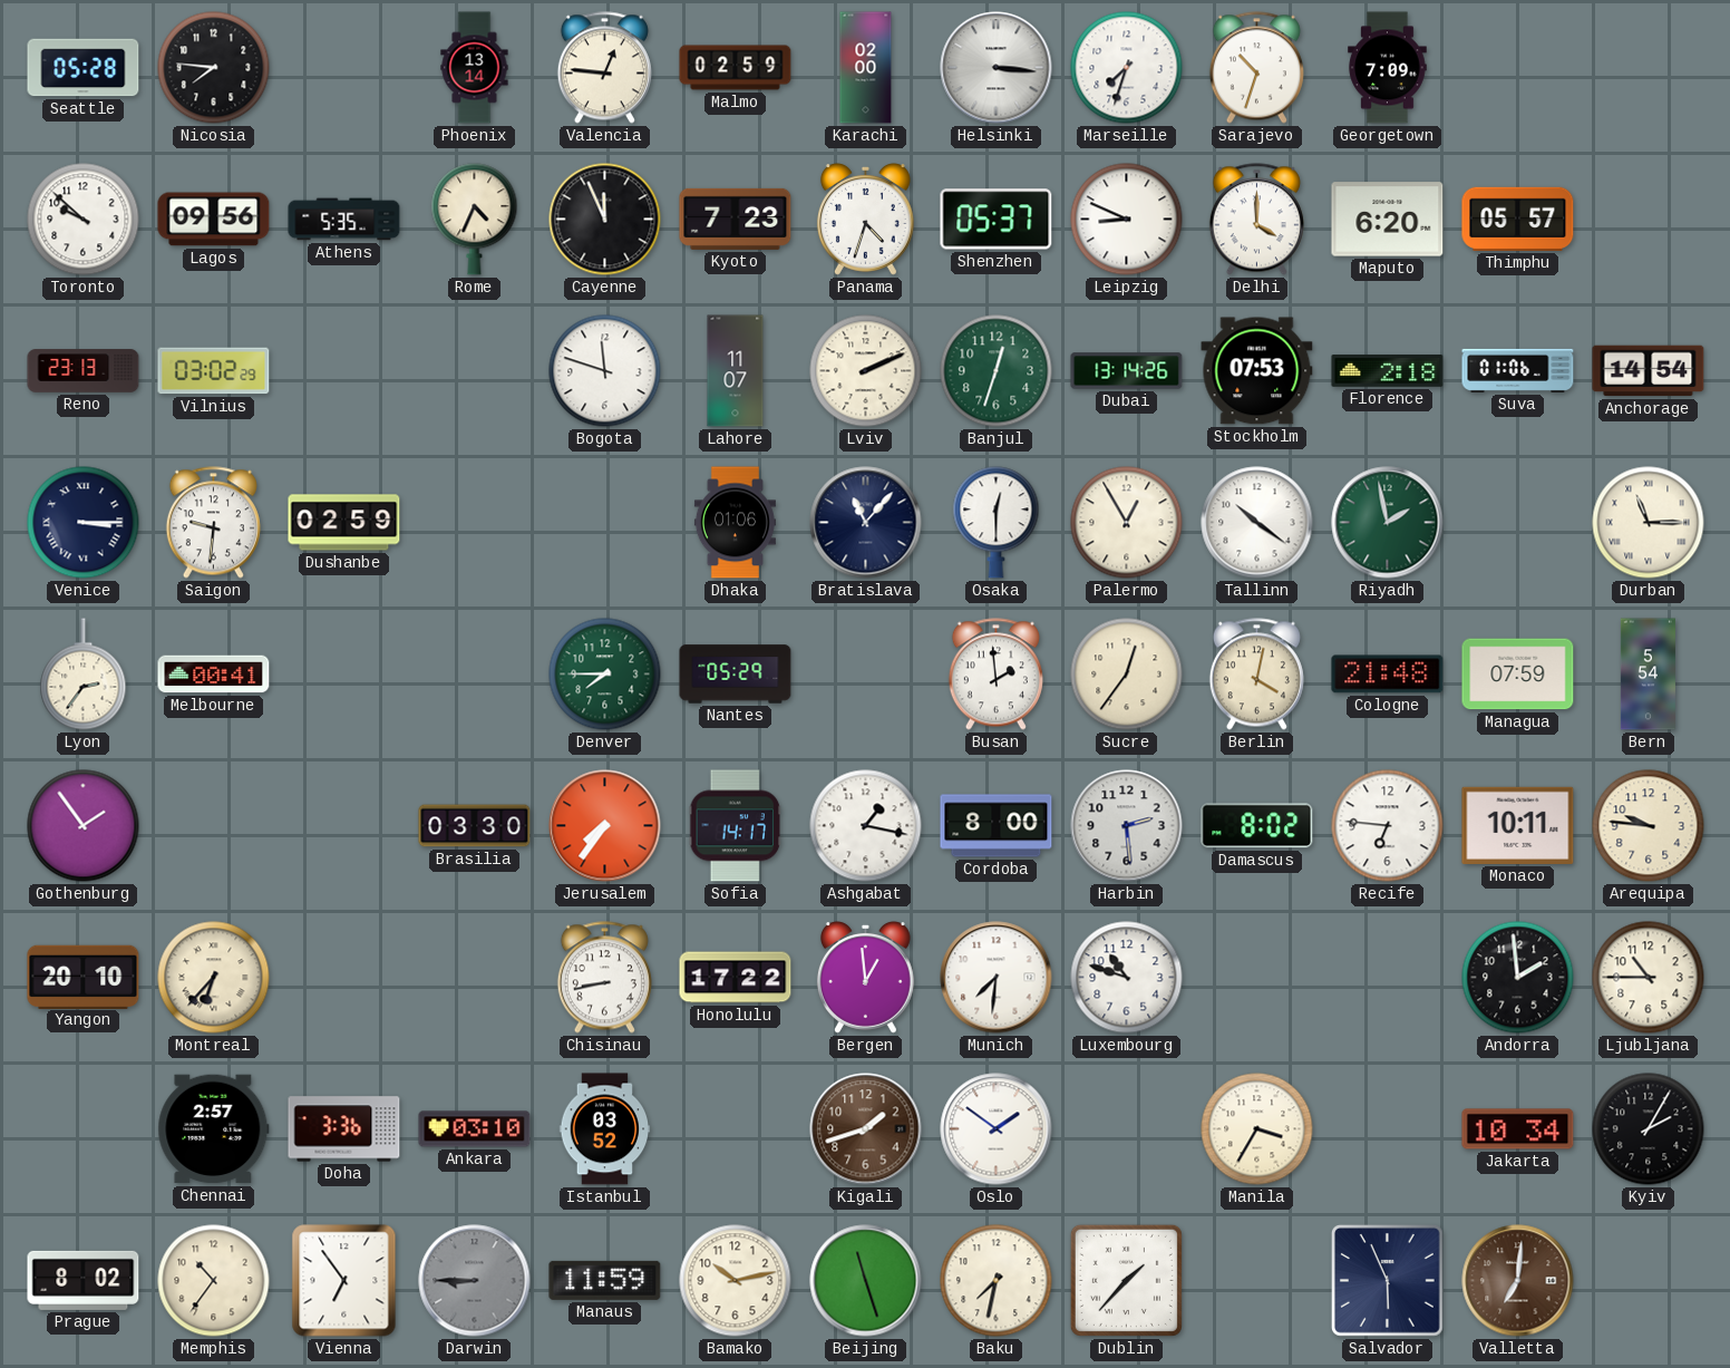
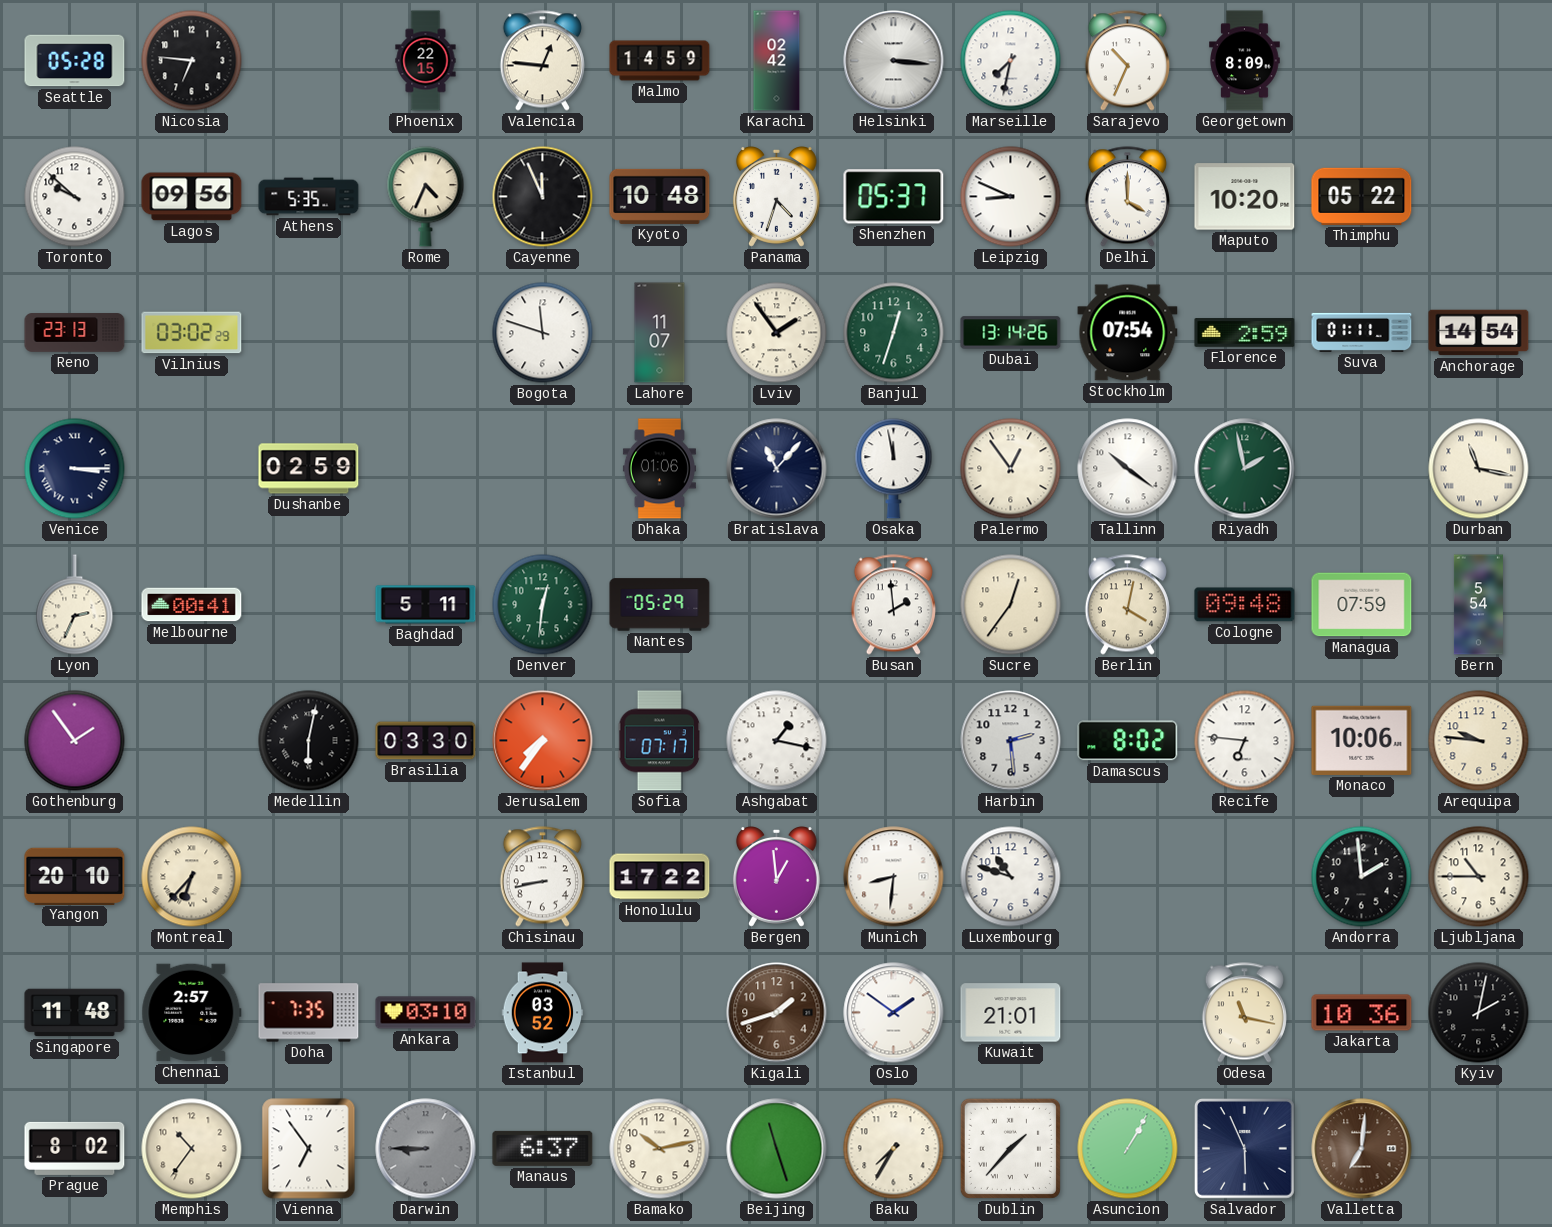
Nicosia: 7:46 -> 6:46
Phoenix: 13:14 -> 22:15
Malmo: 02:59 -> 14:59
Karachi: 02:00 -> 02:42
Marseille: 7:33 -> 7:32
Sarajevo: 10:33 -> 10:34
Georgetown: 7:09 -> 8:09
Kyoto: 7:23 -> 10:48
Maputo: 6:20 -> 10:20
Thimphu: 05:57 -> 05:22
Lviv: 2:11 -> 1:54
Stockholm: 07:53 -> 07:54
Florence: 2:18 -> 2:59
Suva: 01:06 -> 01:11
Saigon: 9:31 -> none
Osaka: 12:30 -> 11:58
Palermo: 12:55 -> 12:54
Durban: 11:15 -> 11:17
Lyon: 2:36 -> 2:34
Baghdad: none -> 5:11
Denver: 7:45 -> 12:31
Cologne: 21:48 -> 09:48
Medellin: none -> 6:02
Sofia: 14:17 -> 07:17
Cordoba: 8:00 -> none
Monaco: 10:11 -> 10:06
Munich: 7:31 -> 8:31
Singapore: none -> 11:48
Doha: 3:36 -> 7:35
Kuwait: none -> 21:01
Manila: 3:35 -> none
Odesa: none -> 11:17
Jakarta: 10:34 -> 10:36
Kyiv: 2:05 -> 2:02
Manaus: 11:59 -> 6:37
Baku: 7:32 -> 7:35
Asuncion: none -> 1:05
